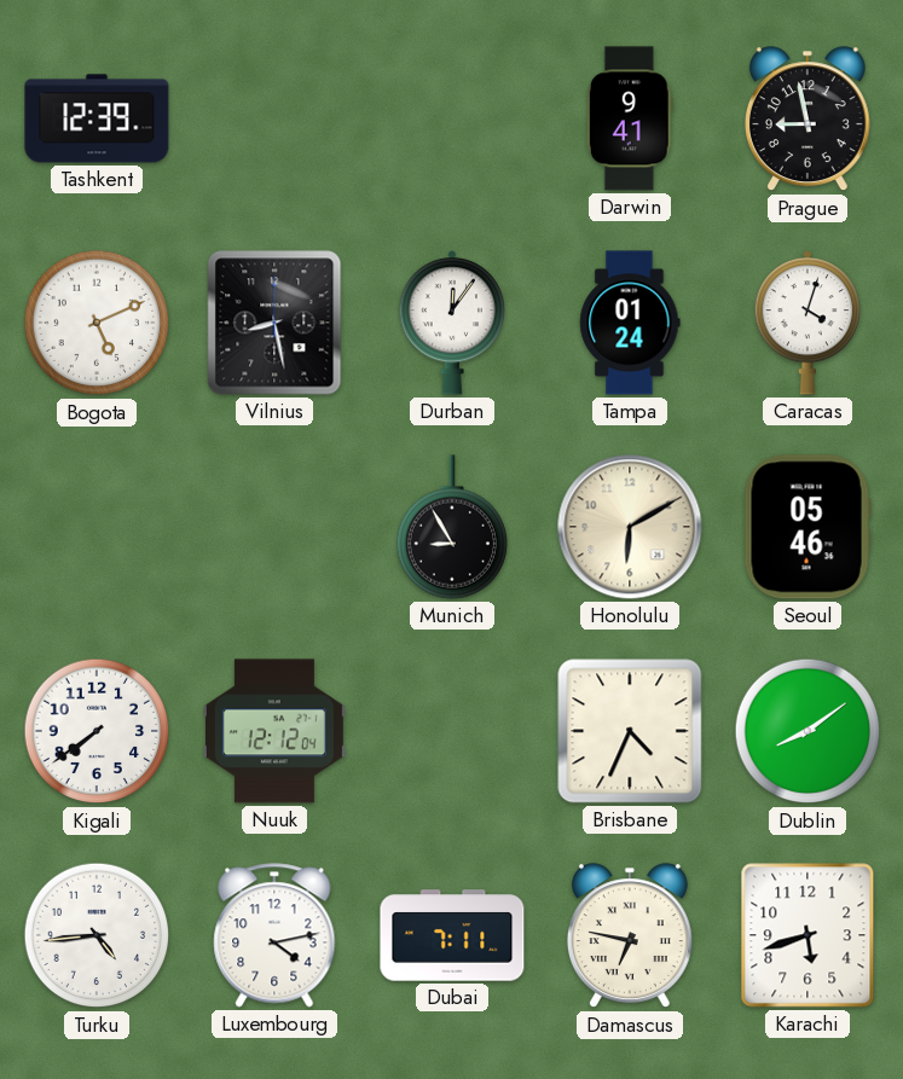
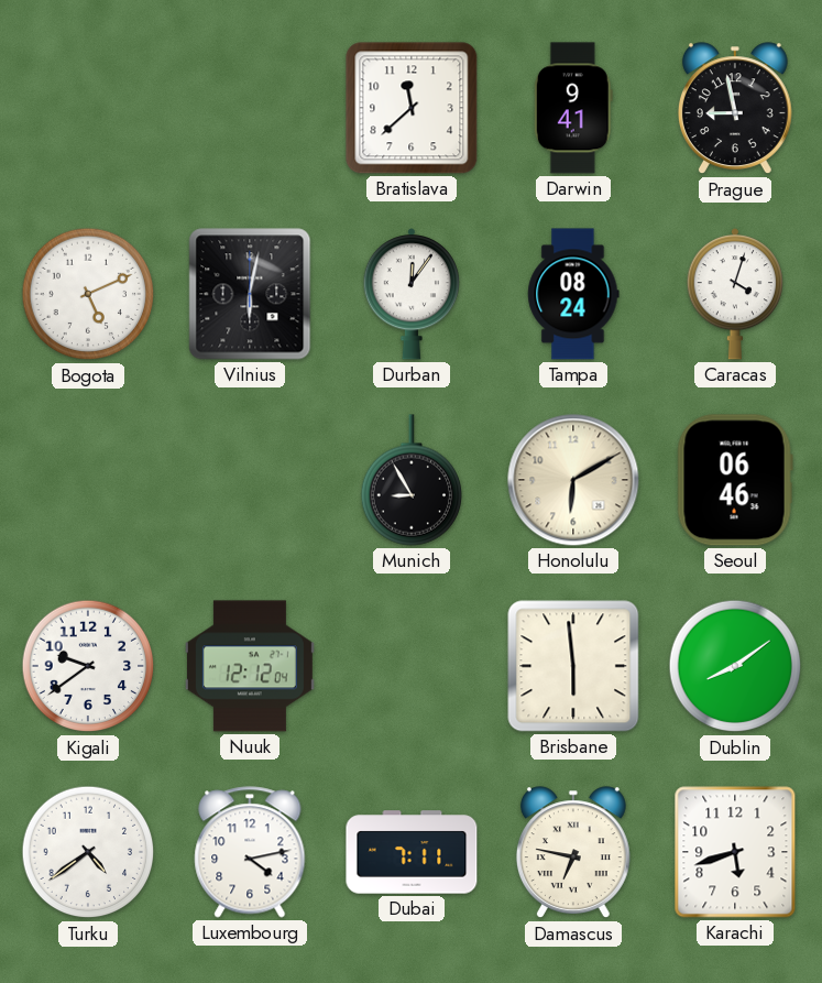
Tashkent: 12:39 -> none
Bratislava: none -> 11:38
Vilnius: 8:28 -> 6:02
Tampa: 01:24 -> 08:24
Seoul: 05:46 -> 06:46
Kigali: 7:39 -> 9:39
Brisbane: 4:34 -> 5:59
Turku: 4:44 -> 4:39
